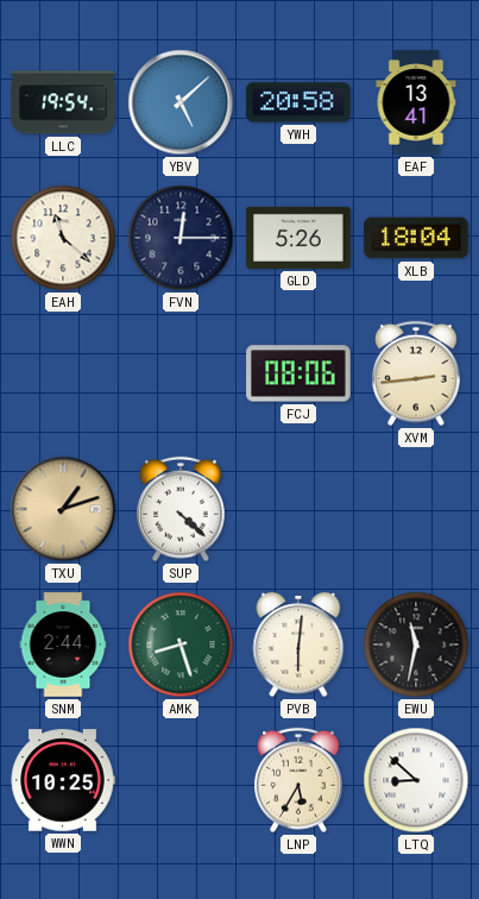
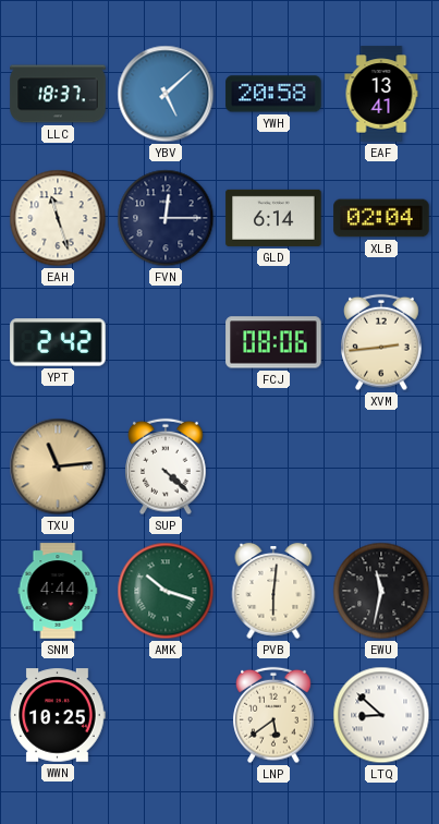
LLC: 19:54 -> 18:37
EAH: 11:22 -> 11:27
GLD: 5:26 -> 6:14
XLB: 18:04 -> 02:04
YPT: none -> 2:42
TXU: 1:12 -> 11:14
SNM: 2:44 -> 4:44
AMK: 8:27 -> 10:18
LNP: 5:35 -> 5:39
